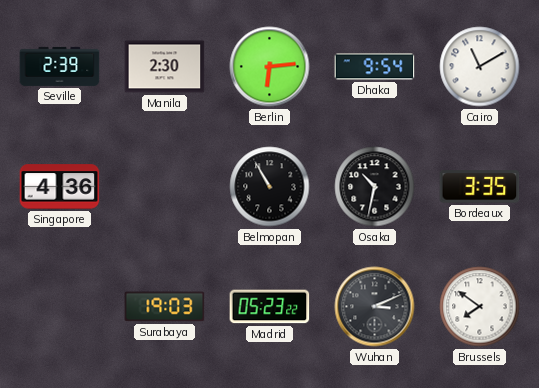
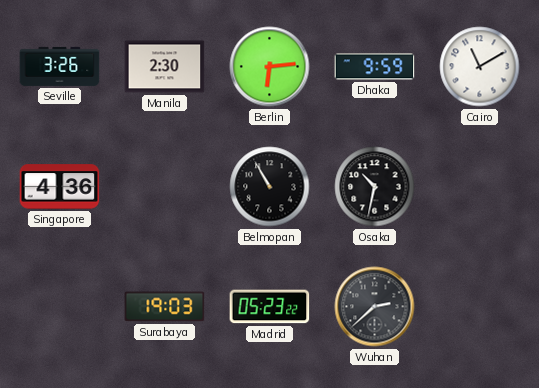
Seville: 2:39 -> 3:26
Dhaka: 9:54 -> 9:59
Bordeaux: 3:35 -> none
Wuhan: 3:11 -> 2:38
Brussels: 7:51 -> none
